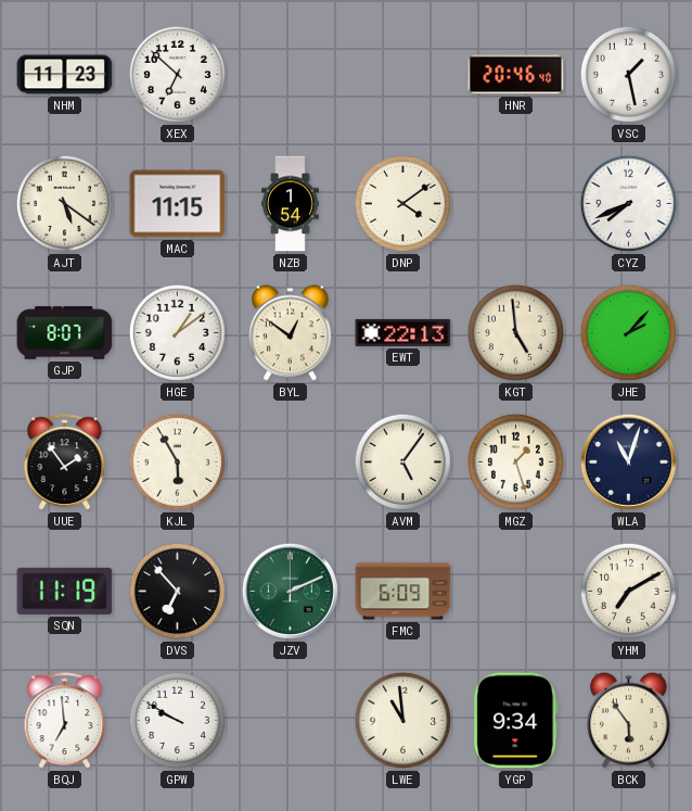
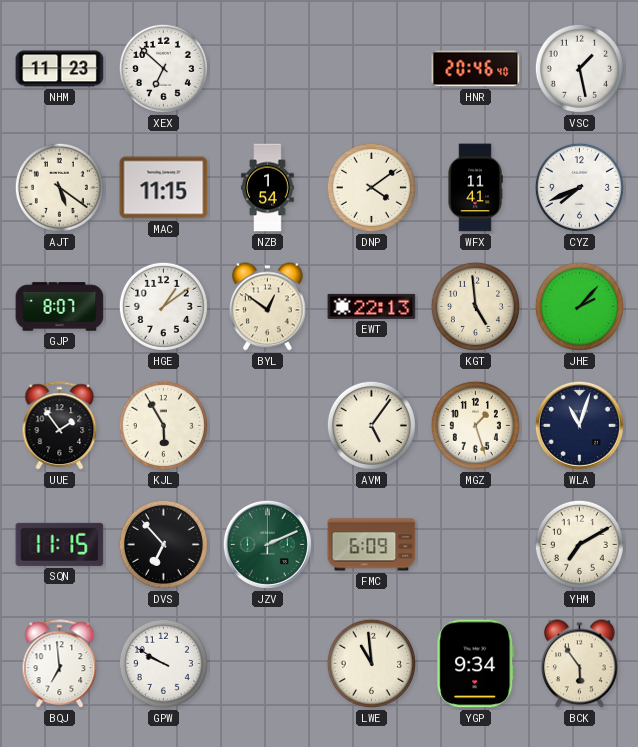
WFX: none -> 11:41
SQN: 11:19 -> 11:15
